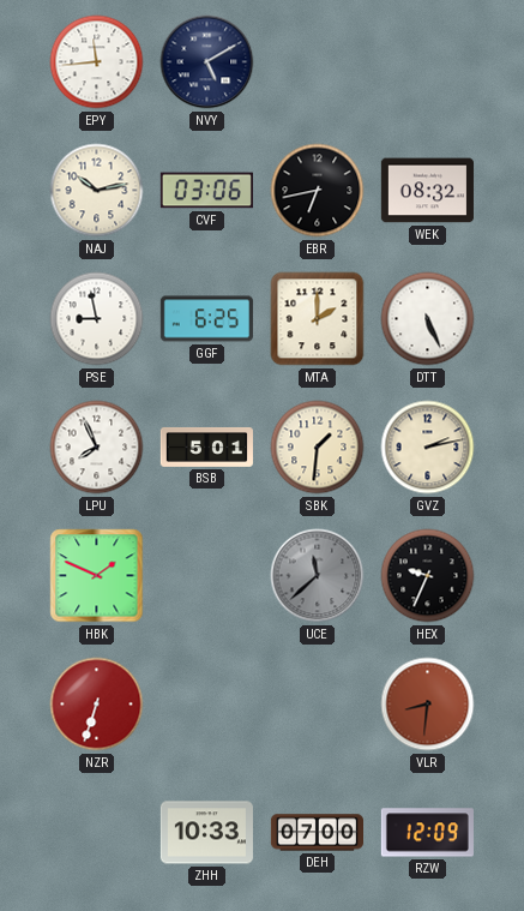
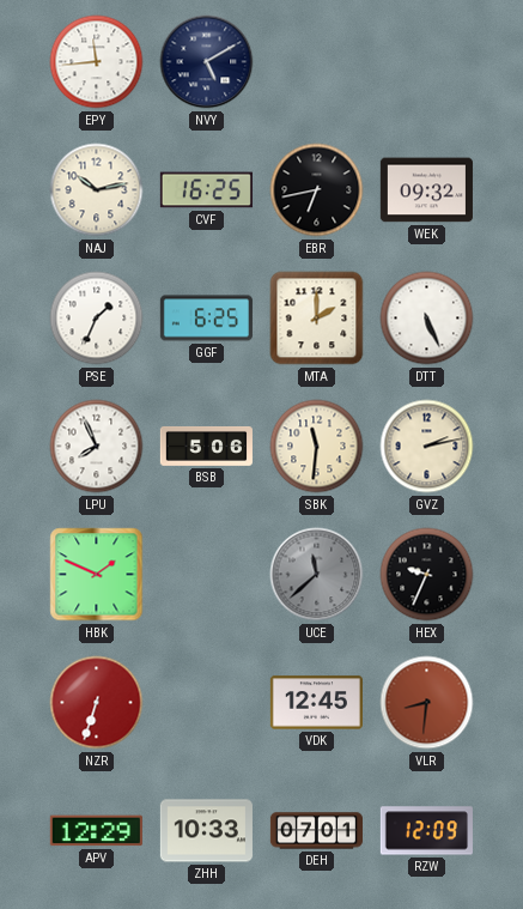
CVF: 03:06 -> 16:25
WEK: 08:32 -> 09:32
PSE: 8:58 -> 1:34
BSB: 5:01 -> 5:06
SBK: 1:31 -> 11:31
VDK: none -> 12:45
APV: none -> 12:29
DEH: 07:00 -> 07:01
